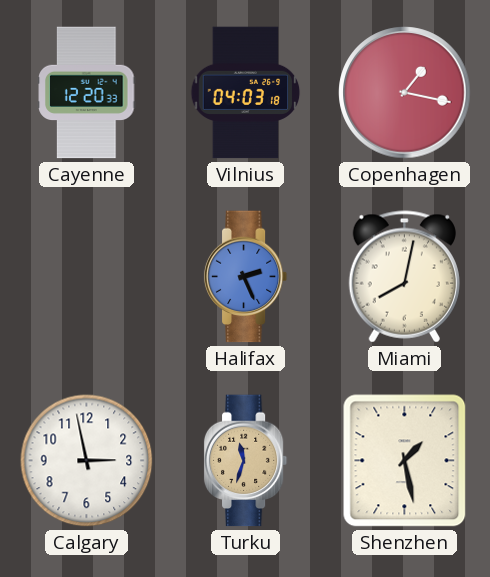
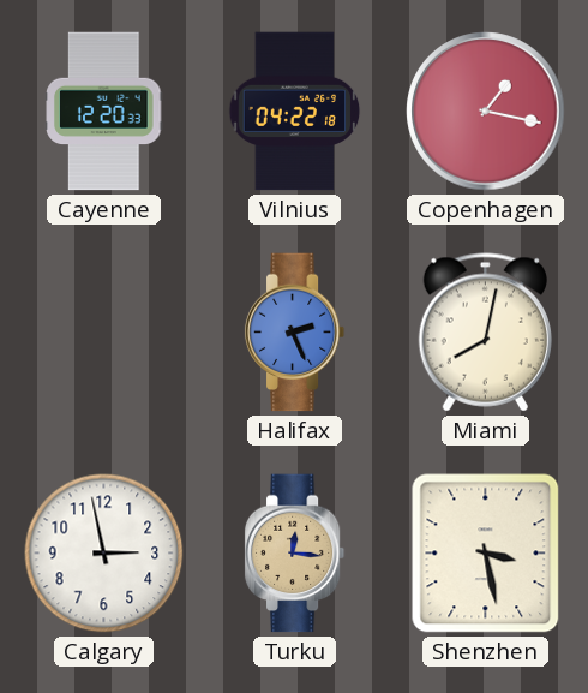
Vilnius: 04:03 -> 04:22
Turku: 11:33 -> 12:16
Shenzhen: 1:28 -> 3:28
